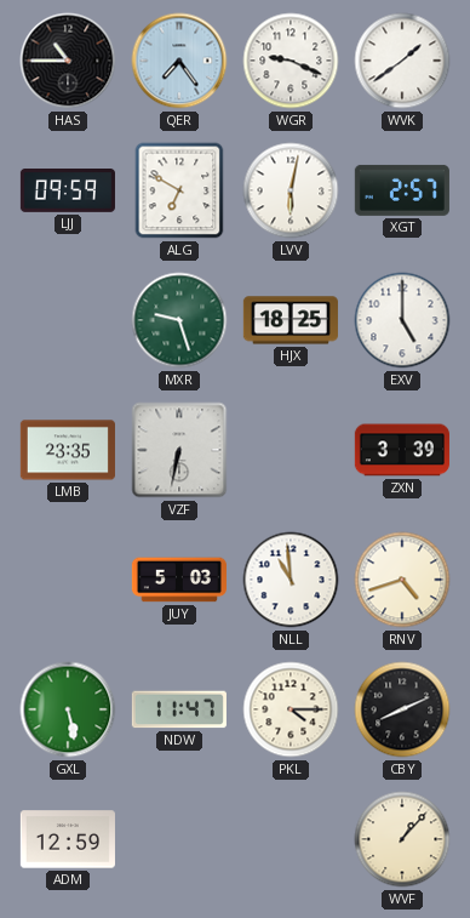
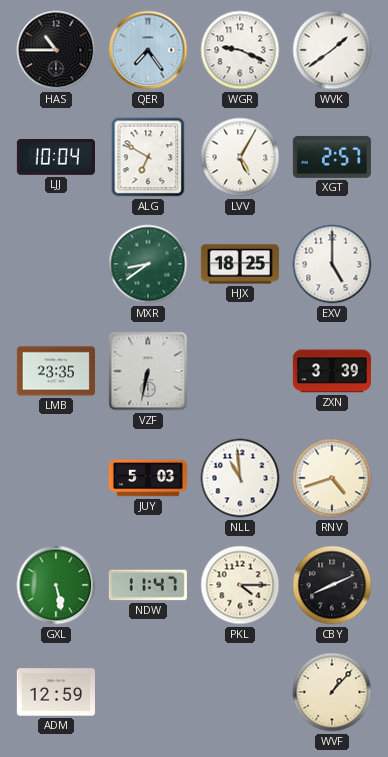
LJJ: 09:59 -> 10:04
LVV: 6:02 -> 5:05
MXR: 9:27 -> 8:39
